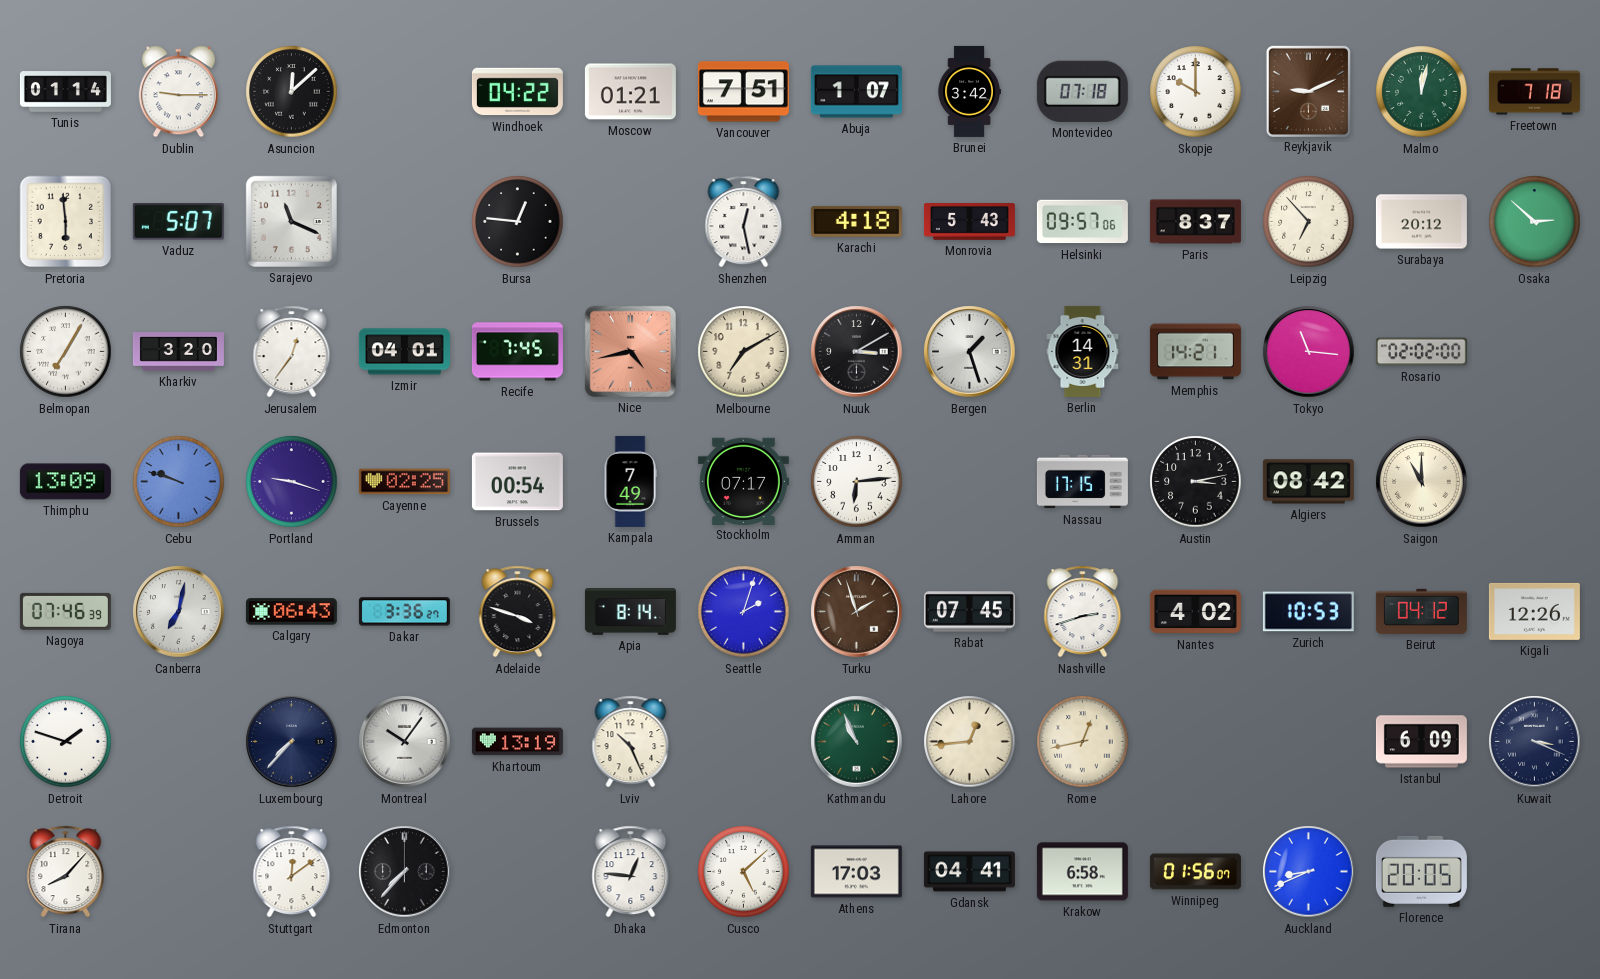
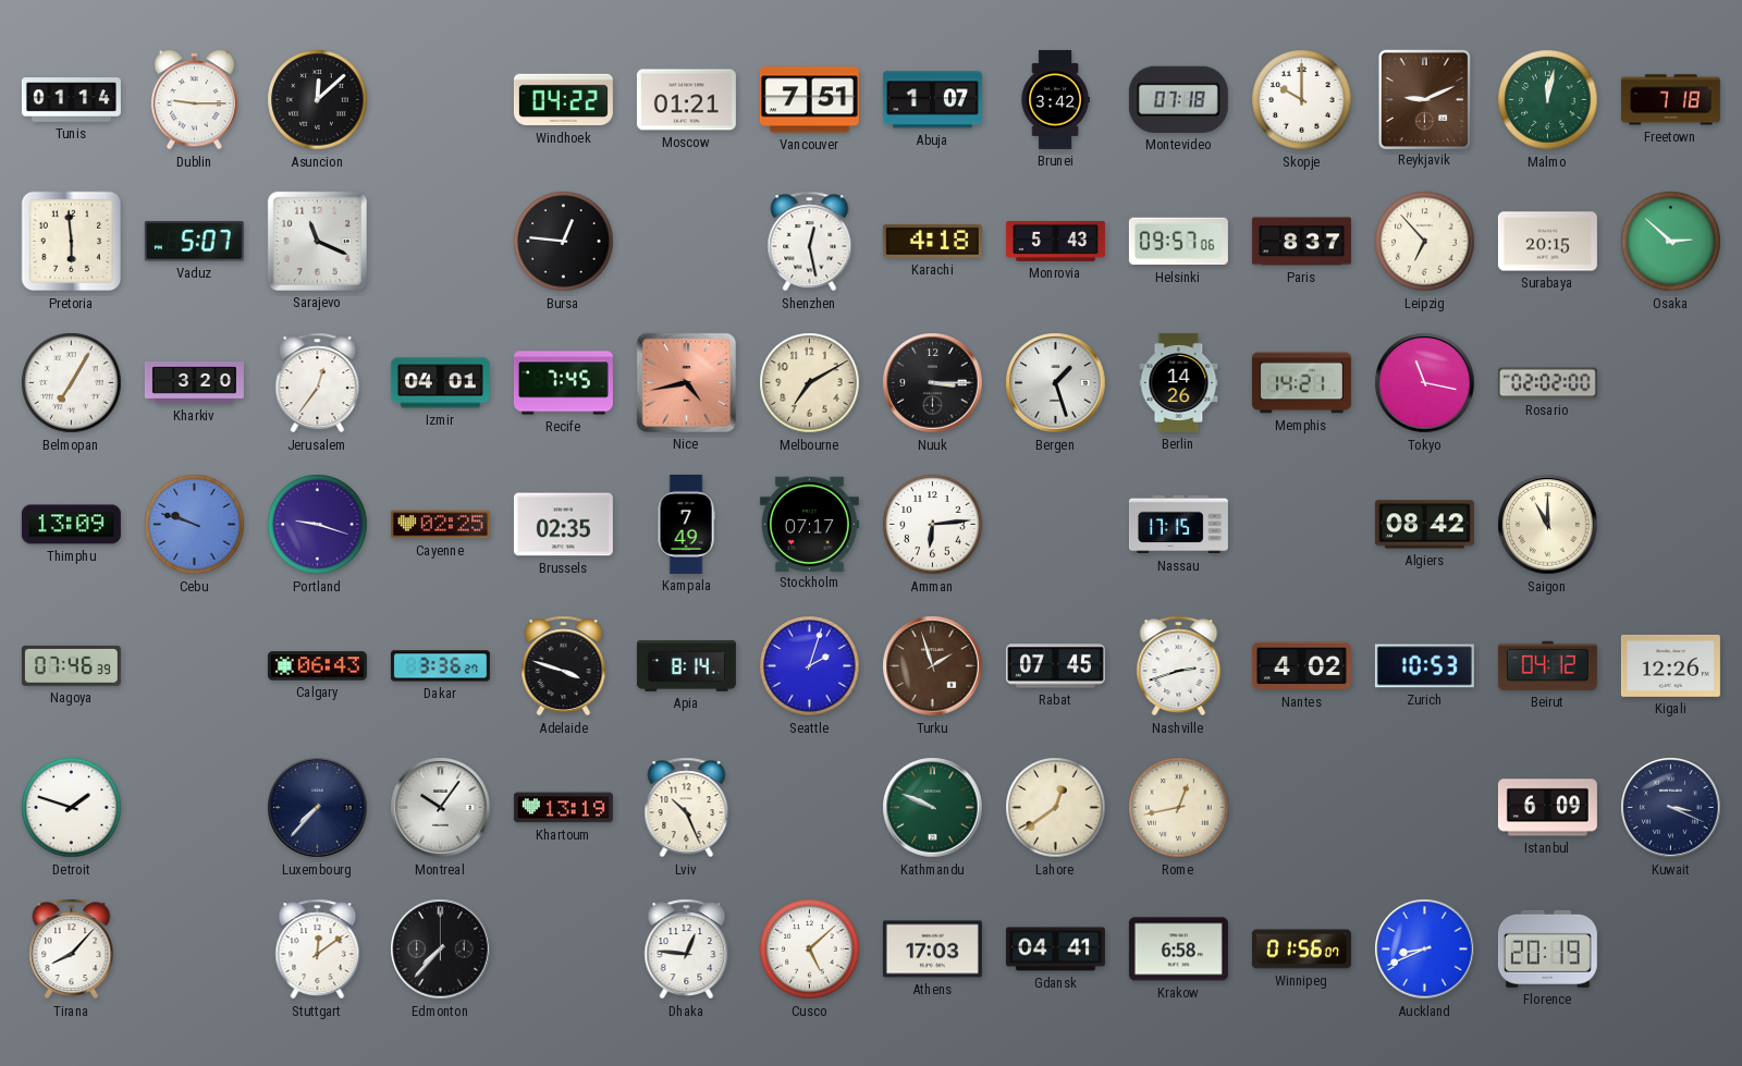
Surabaya: 20:12 -> 20:15
Nuuk: 3:10 -> 3:15
Berlin: 14:31 -> 14:26
Tokyo: 11:16 -> 11:17
Brussels: 00:54 -> 02:35
Austin: 3:13 -> none
Canberra: 7:02 -> none
Kathmandu: 10:56 -> 9:49
Lahore: 12:44 -> 12:39
Florence: 20:05 -> 20:19
